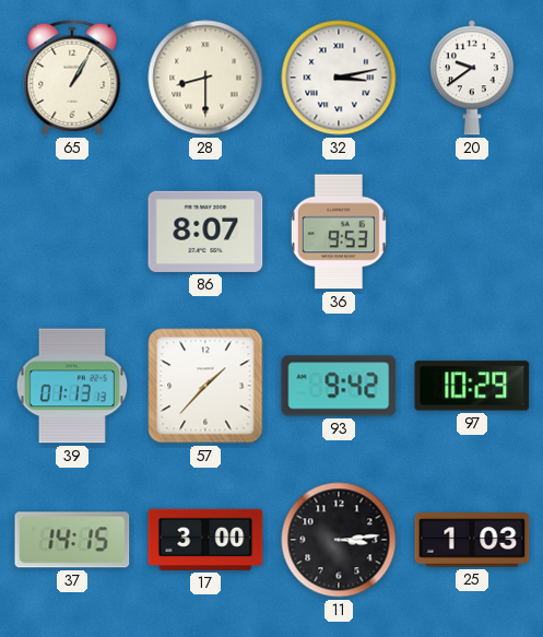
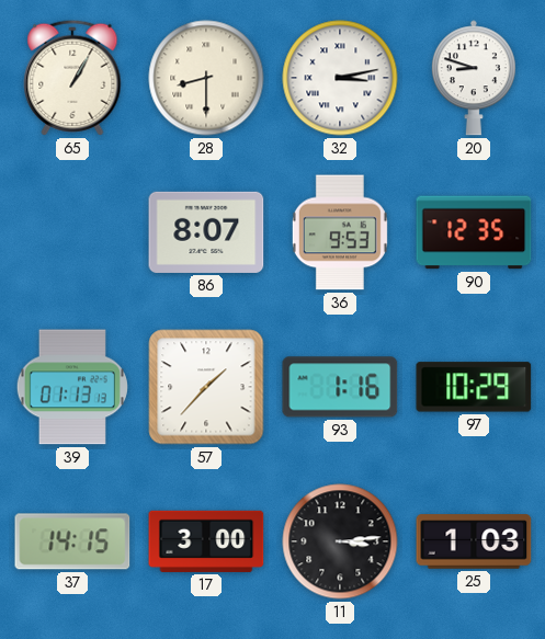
20: 9:39 -> 8:48
90: none -> 12:35
93: 9:42 -> 1:16
